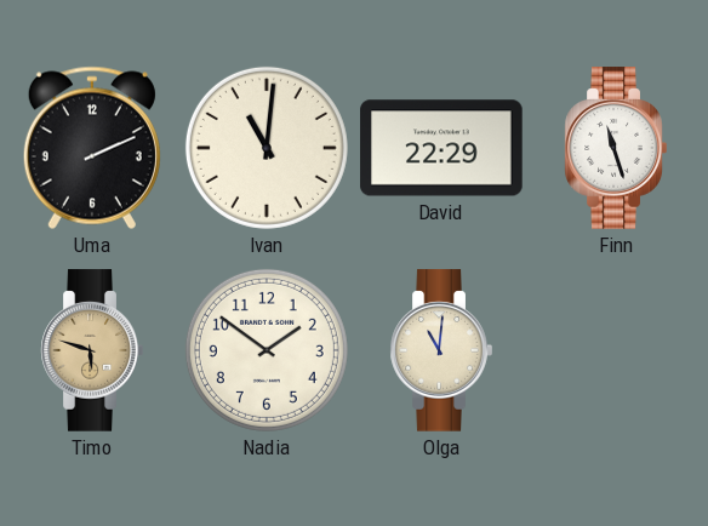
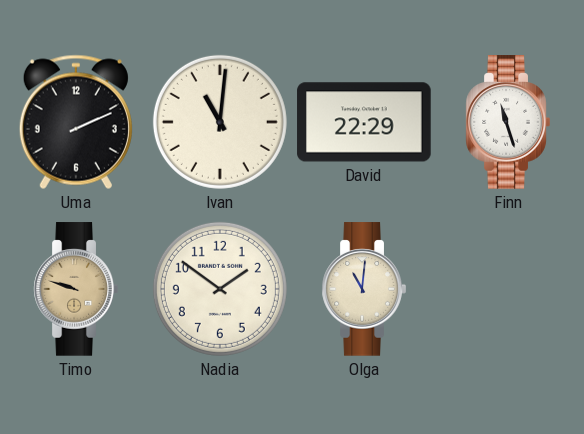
Timo: 5:48 -> 9:48
